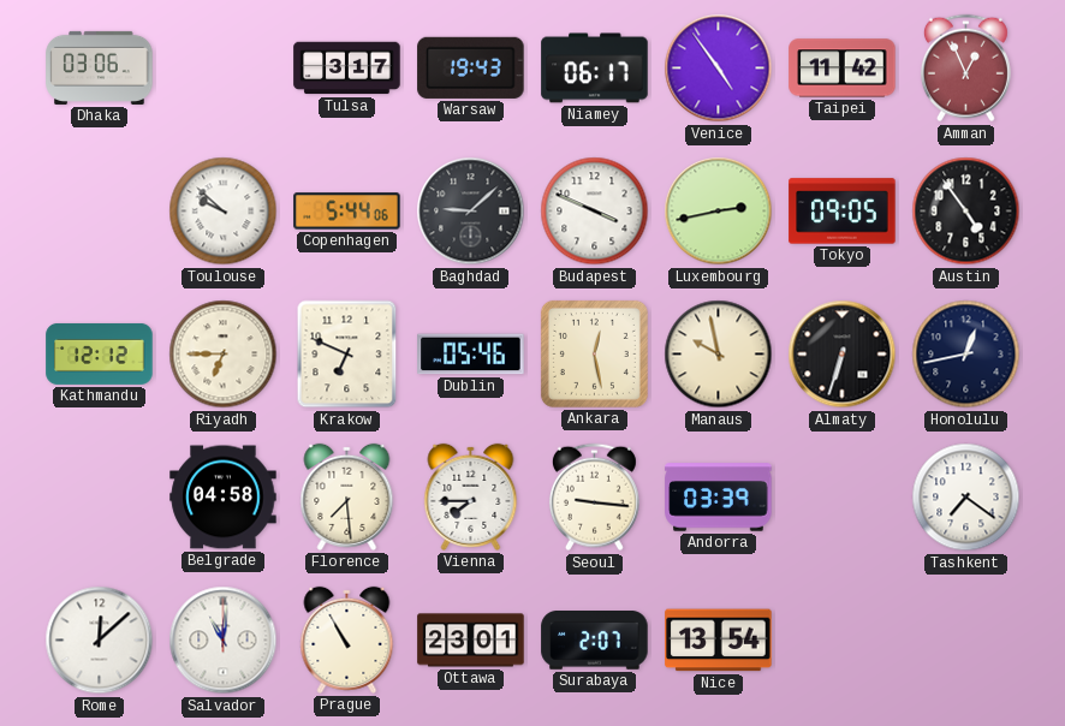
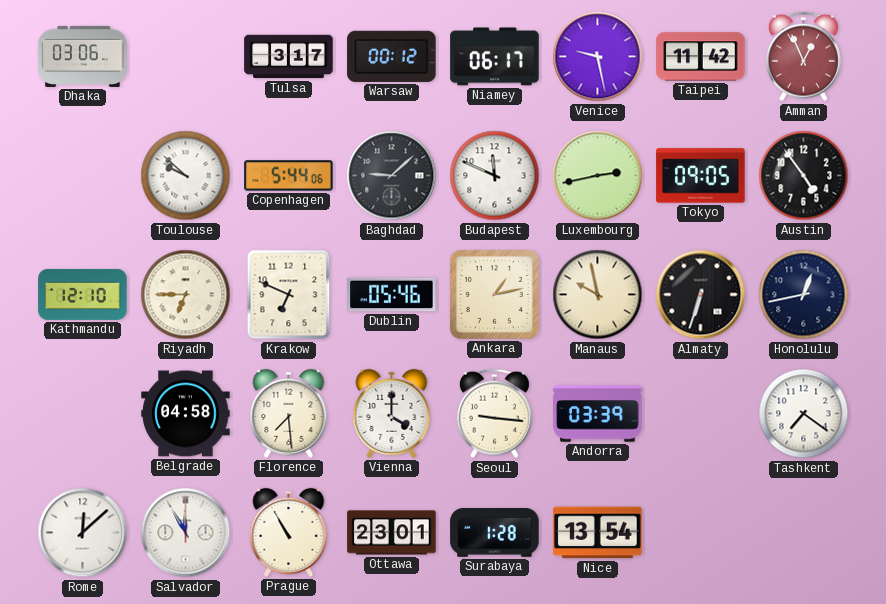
Warsaw: 19:43 -> 00:12
Venice: 4:54 -> 9:28
Budapest: 3:49 -> 11:49
Kathmandu: 12:12 -> 12:10
Ankara: 12:28 -> 1:13
Vienna: 7:45 -> 4:00
Salvador: 11:01 -> 11:55
Surabaya: 2:07 -> 1:28
